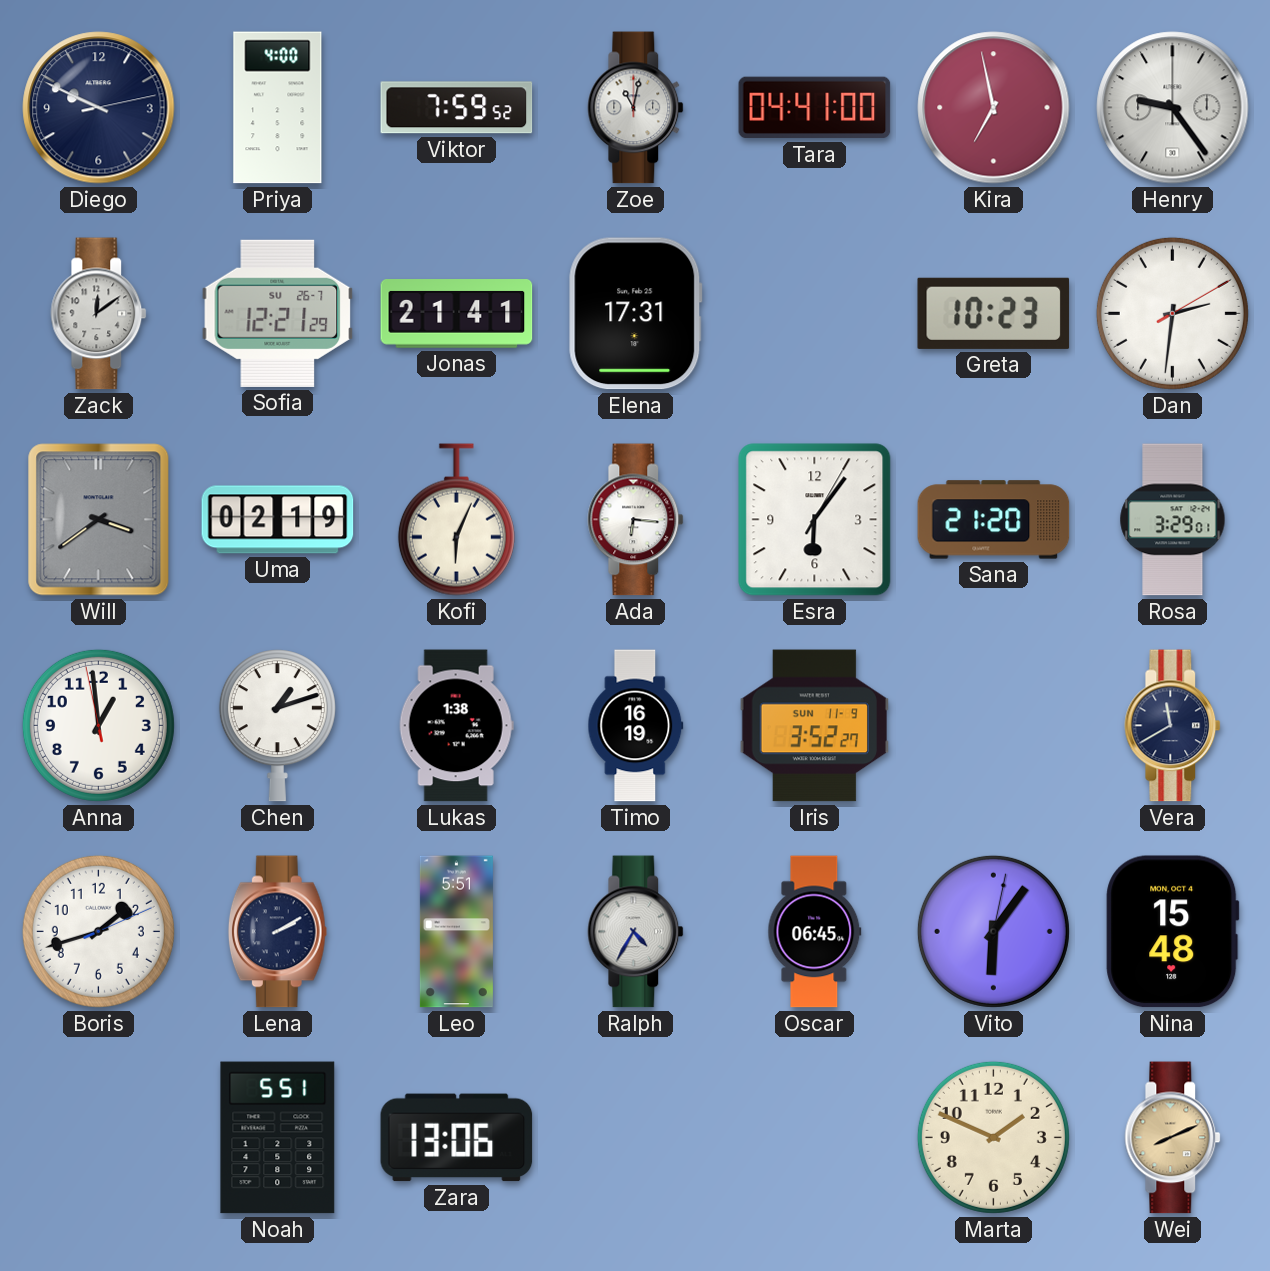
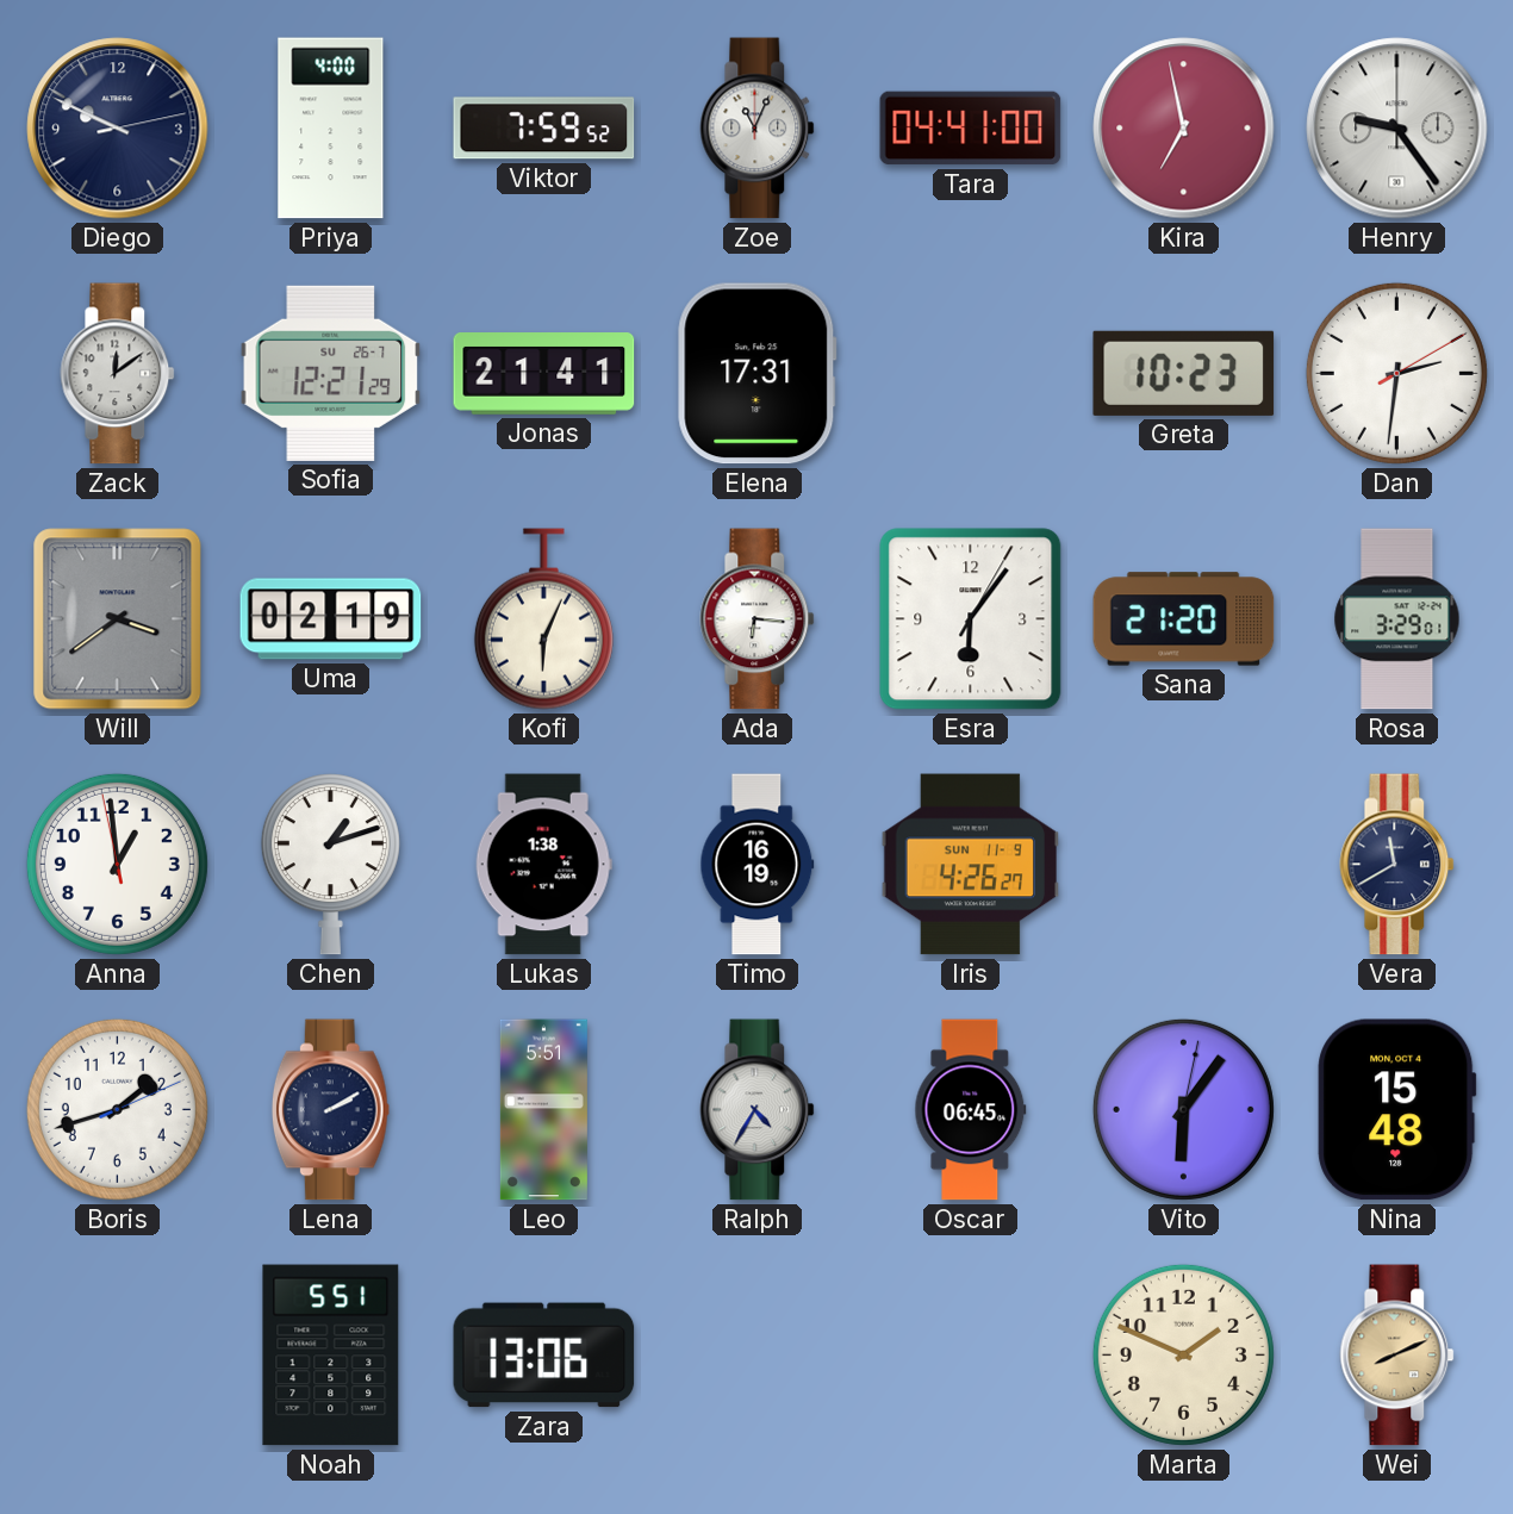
Zoe: 11:02 -> 11:04
Iris: 3:52 -> 4:26
